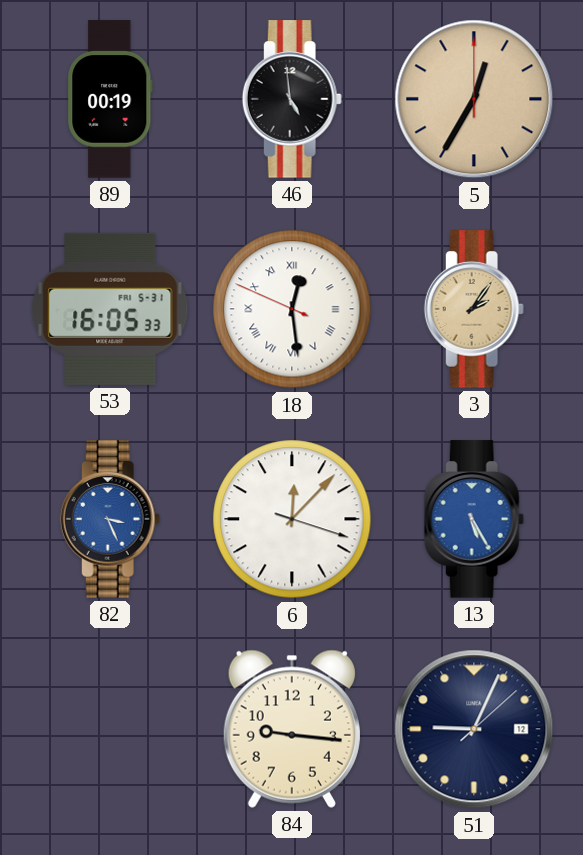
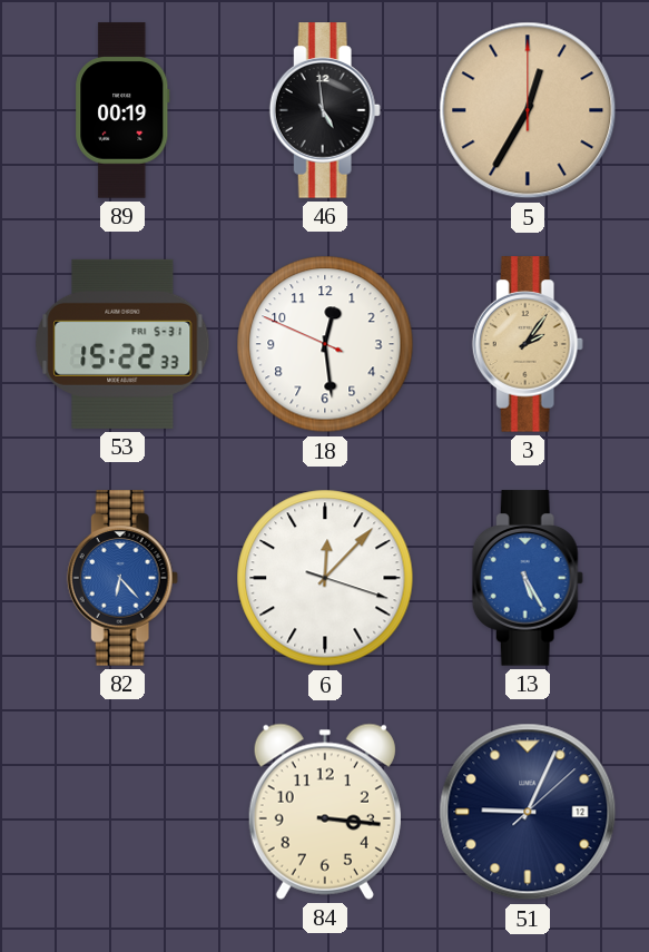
53: 16:05 -> 15:22
18 numerals: Roman -> Arabic
82: 3:26 -> 6:23
84: 9:16 -> 3:16
